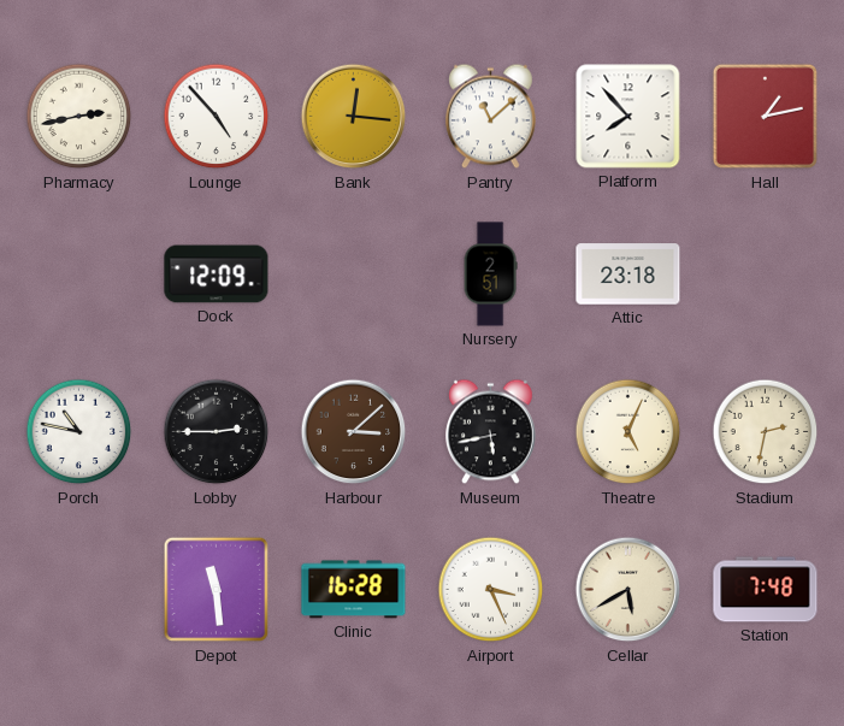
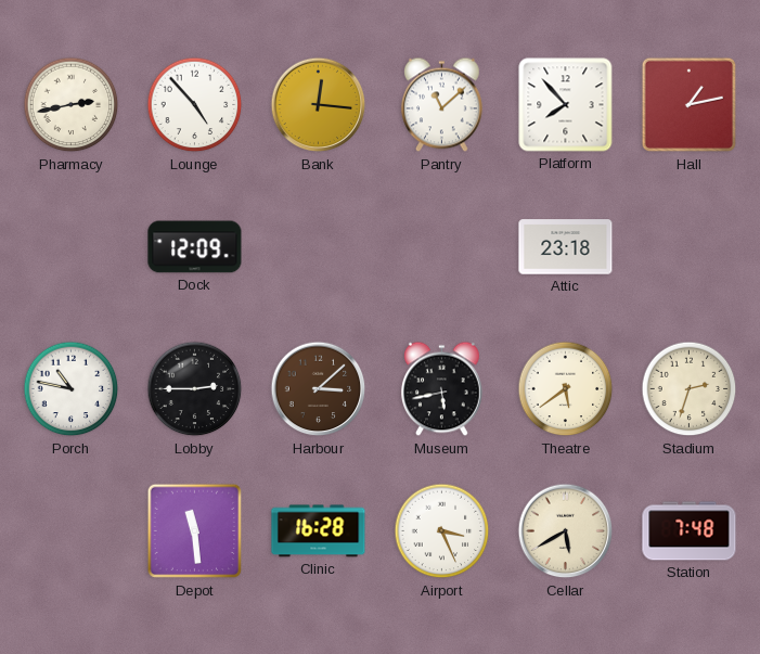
Nursery: 2:51 -> none
Theatre: 5:04 -> 5:39
Stadium: 2:32 -> 2:33
